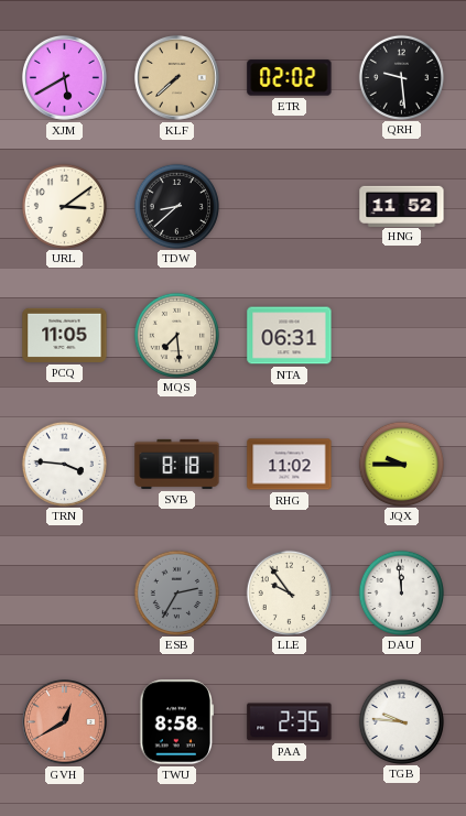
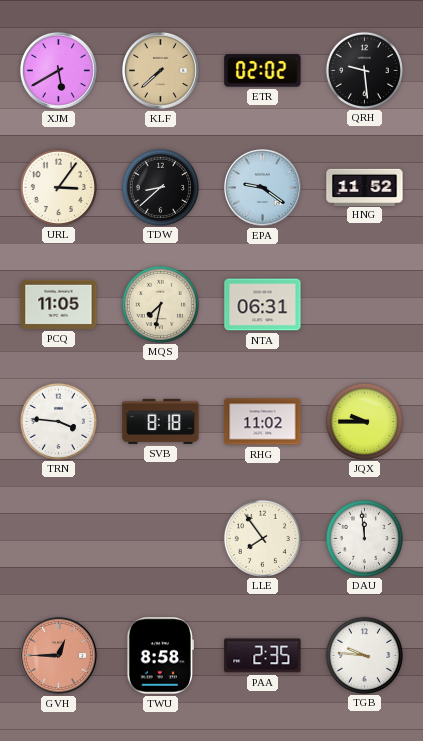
URL: 3:09 -> 3:06
EPA: none -> 9:21
MQS: 7:29 -> 7:32
ESB: 2:35 -> none
LLE: 9:54 -> 7:54
GVH: 12:40 -> 12:45
